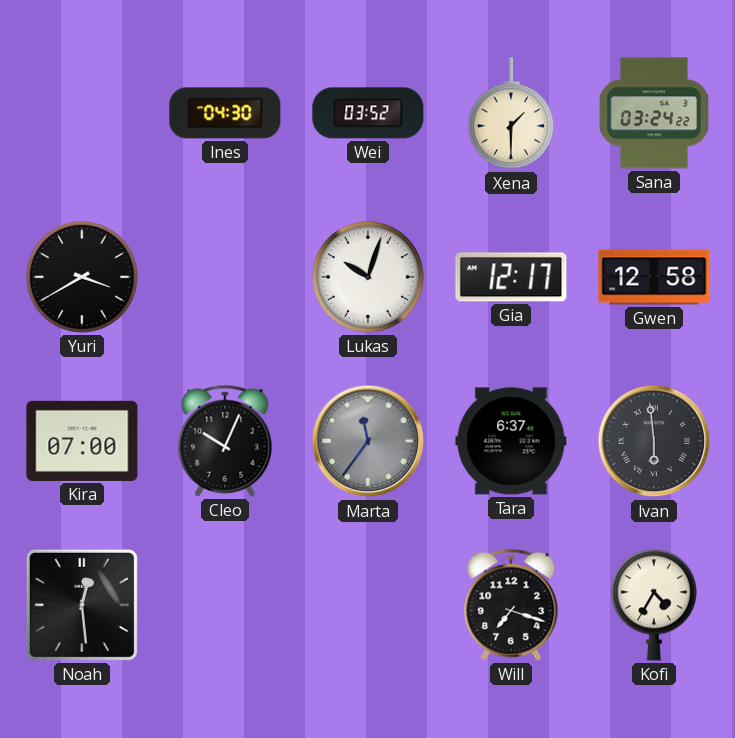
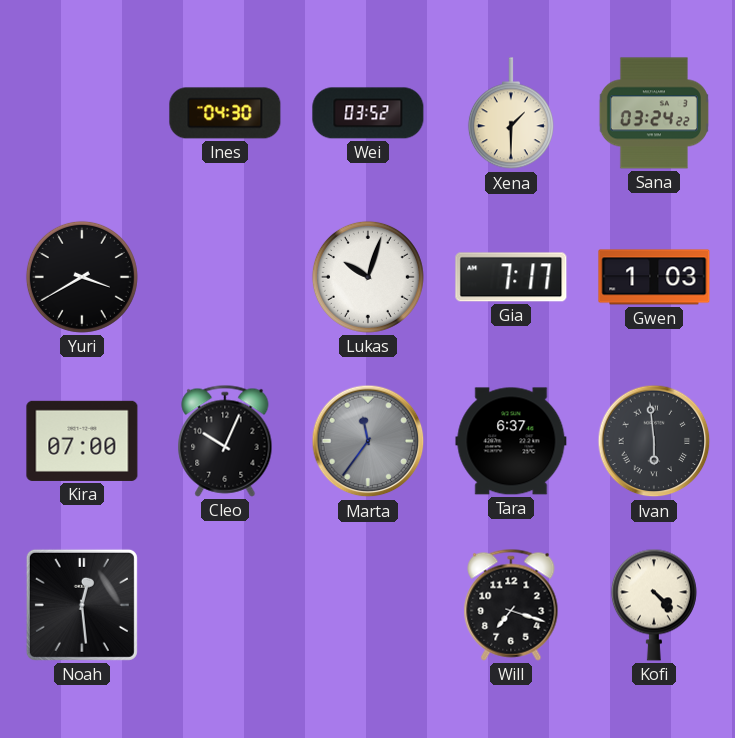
Gia: 12:17 -> 7:17
Gwen: 12:58 -> 1:03
Kofi: 4:35 -> 4:23
